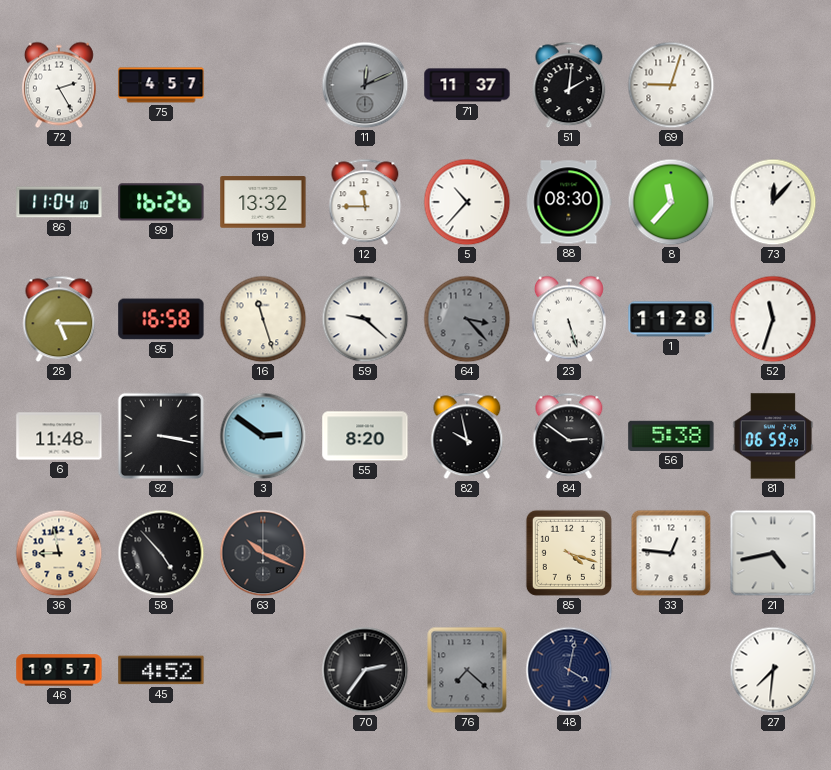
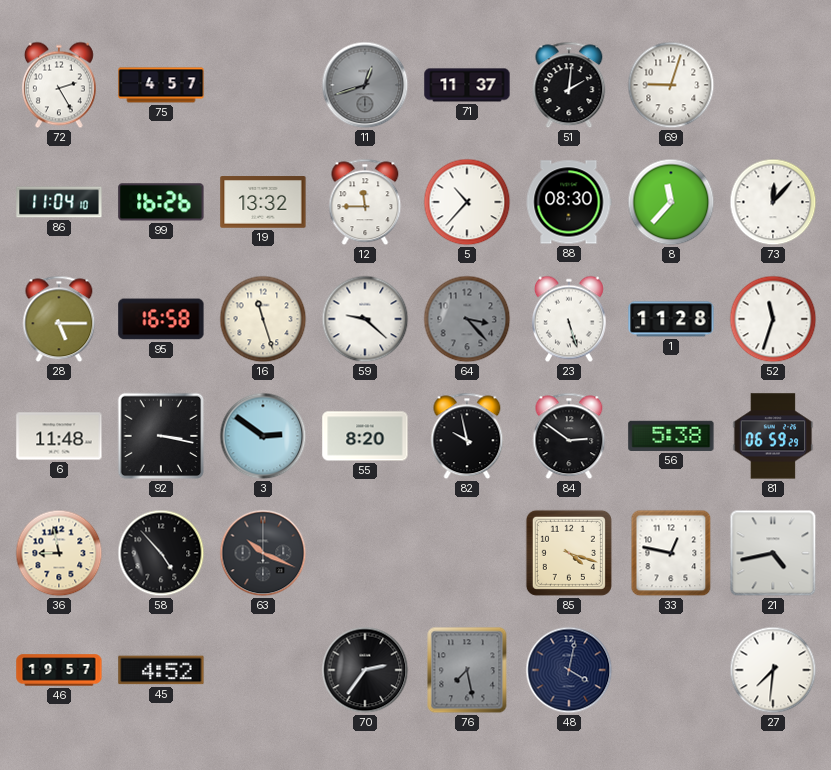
11: 12:11 -> 12:42
33: 12:46 -> 12:47
76: 7:22 -> 7:28
